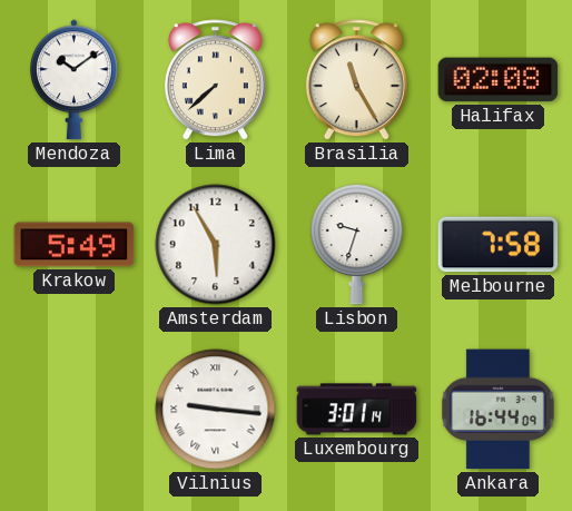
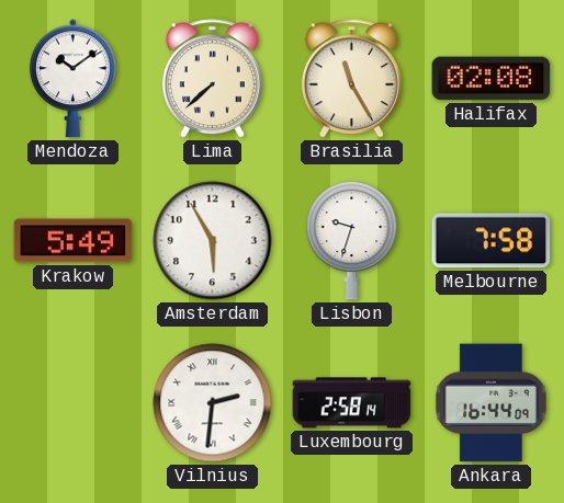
Vilnius: 9:16 -> 2:31
Luxembourg: 3:01 -> 2:58
